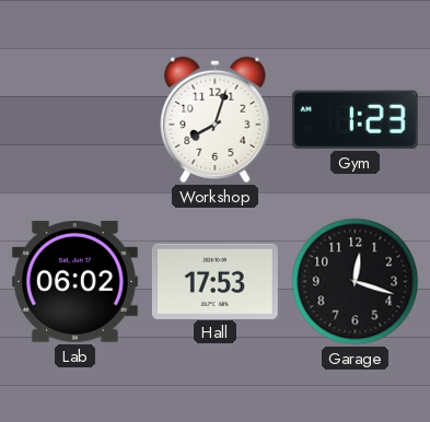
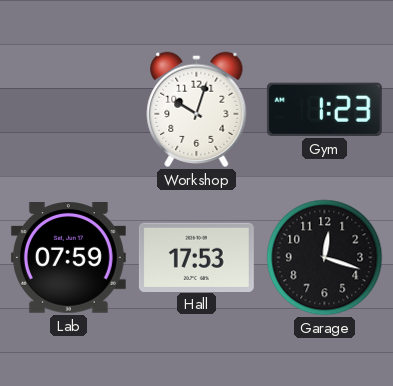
Workshop: 8:03 -> 10:03
Lab: 06:02 -> 07:59
